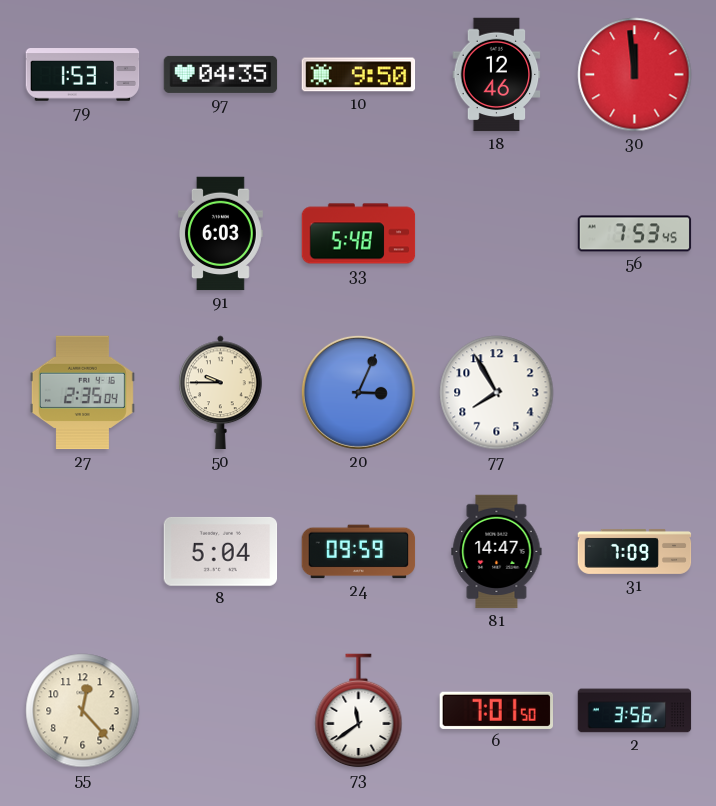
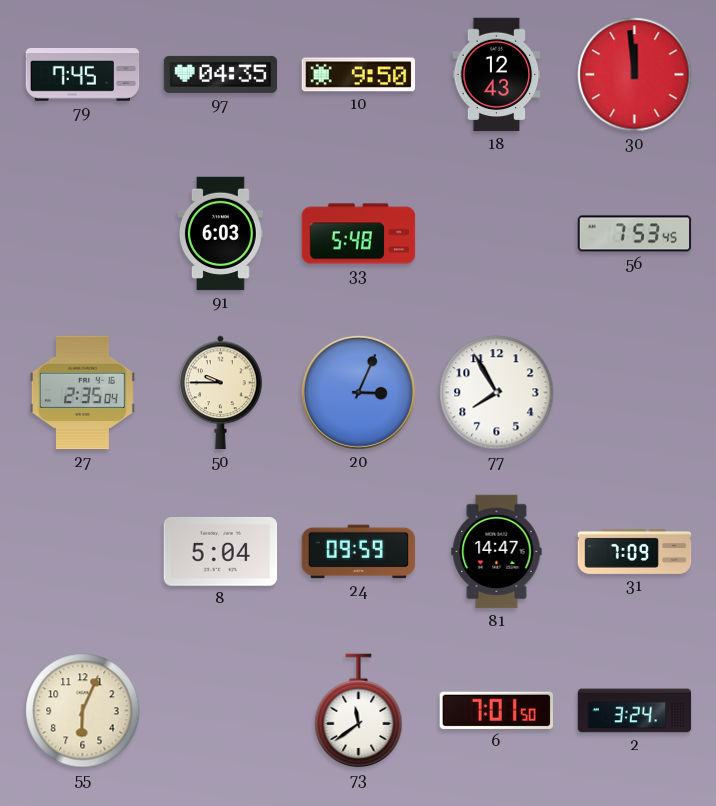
79: 1:53 -> 7:45
18: 12:46 -> 12:43
55: 12:23 -> 6:04
2: 3:56 -> 3:24
